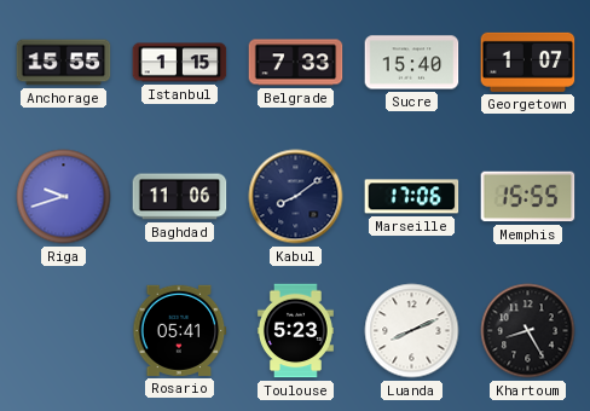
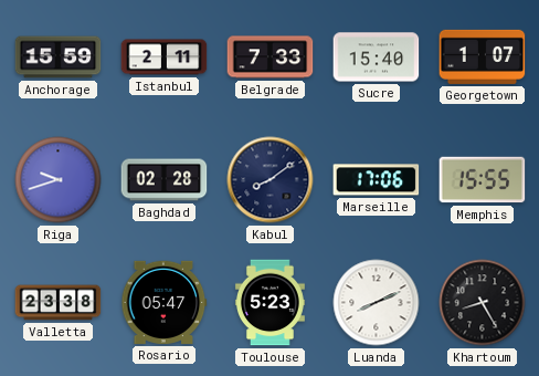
Anchorage: 15:55 -> 15:59
Istanbul: 1:15 -> 2:11
Baghdad: 11:06 -> 02:28
Valletta: none -> 23:38
Rosario: 05:41 -> 05:47
